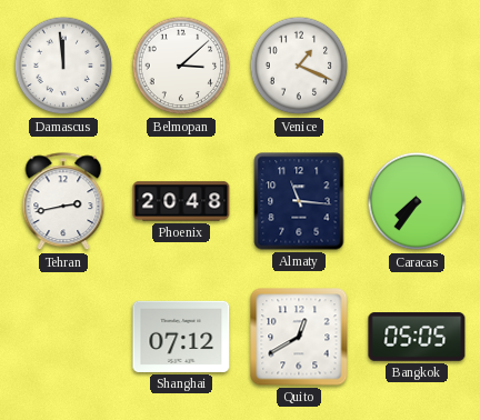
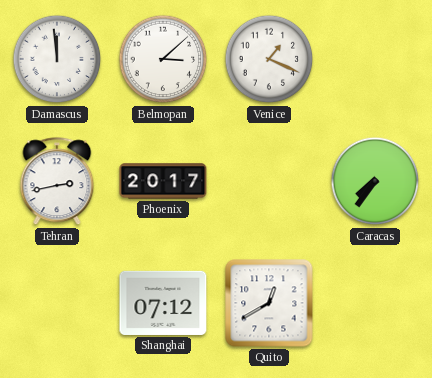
Phoenix: 20:48 -> 20:17
Almaty: 11:16 -> none
Bangkok: 05:05 -> none
